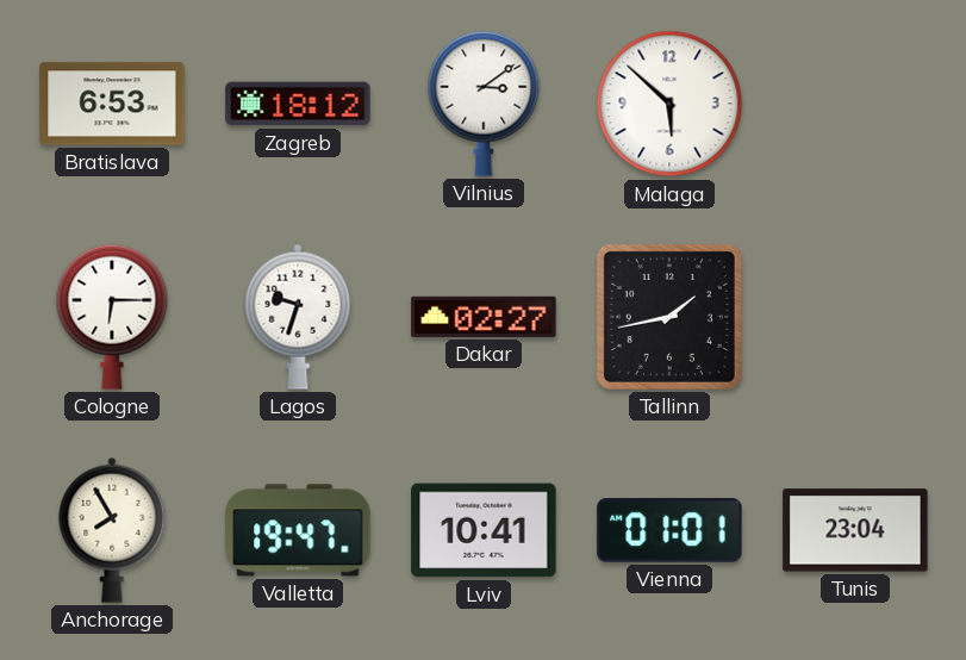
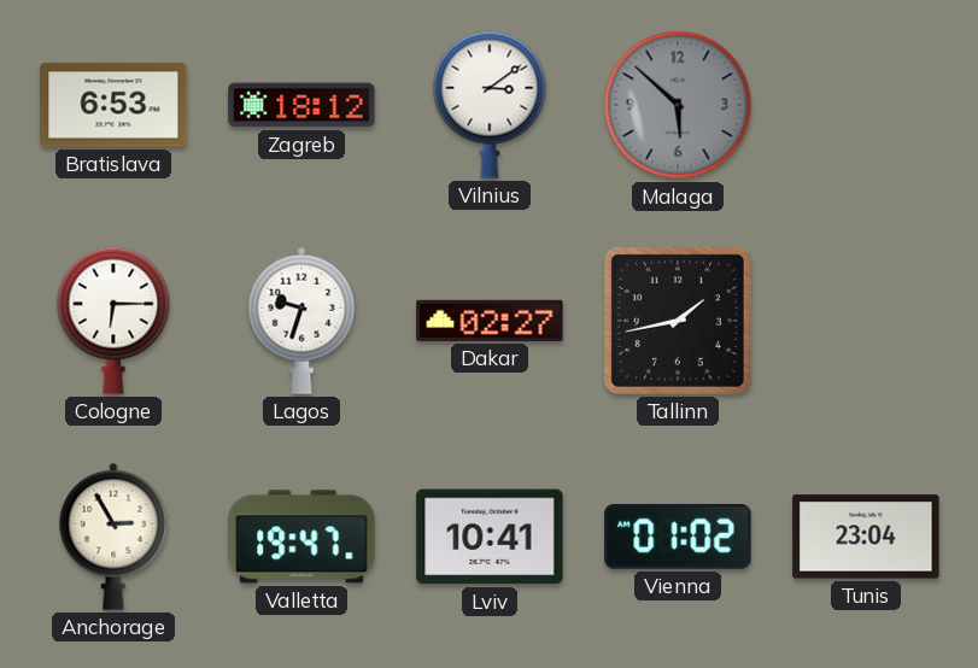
Malaga dial: white -> grey
Anchorage: 7:55 -> 2:55
Vienna: 01:01 -> 01:02
